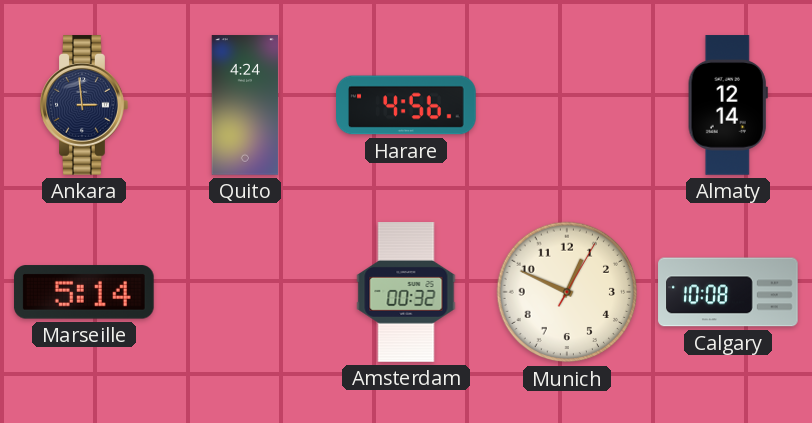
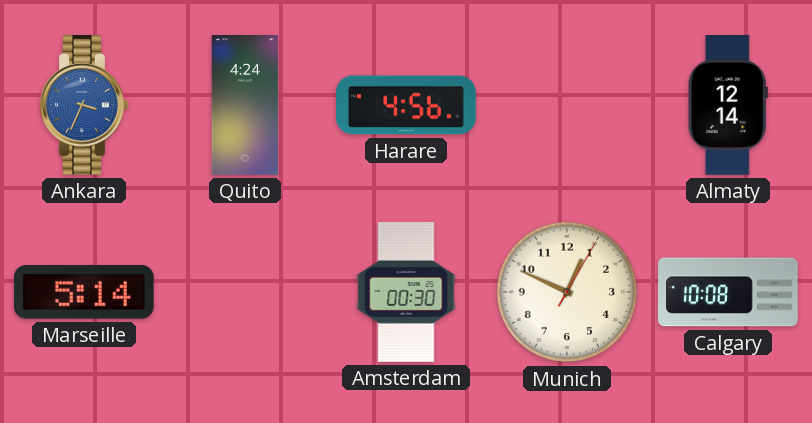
Ankara: 2:59 -> 3:34
Ankara dial: navy -> blue
Amsterdam: 00:32 -> 00:30
